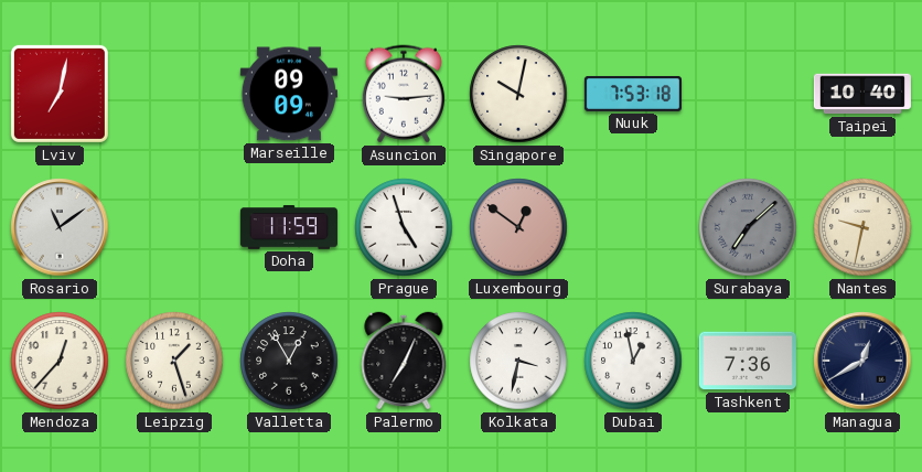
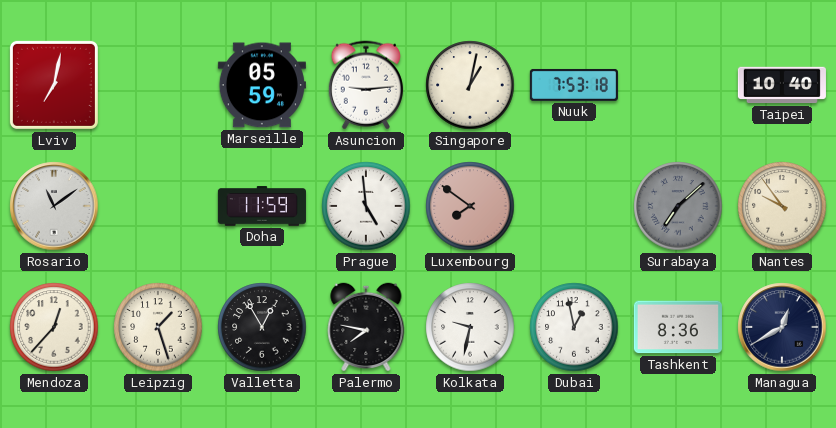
Marseille: 09:09 -> 05:59
Singapore: 10:02 -> 1:02
Prague: 4:57 -> 4:59
Luxembourg: 12:51 -> 7:51
Nantes: 9:32 -> 9:54
Palermo: 7:04 -> 7:47
Kolkata: 3:32 -> 9:32
Tashkent: 7:36 -> 8:36
